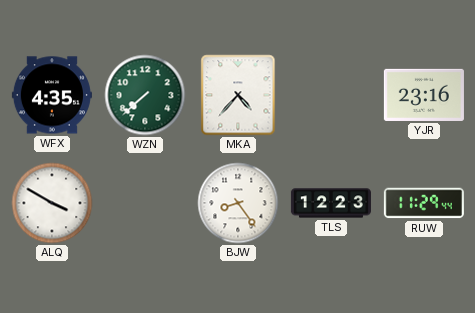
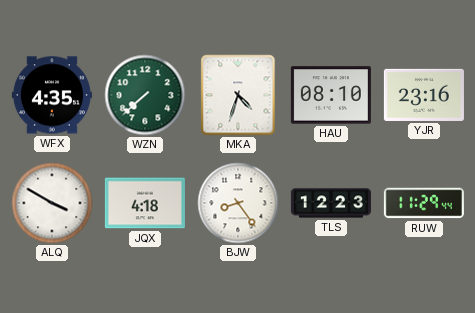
MKA: 4:37 -> 4:33
HAU: none -> 08:10
JQX: none -> 4:18
